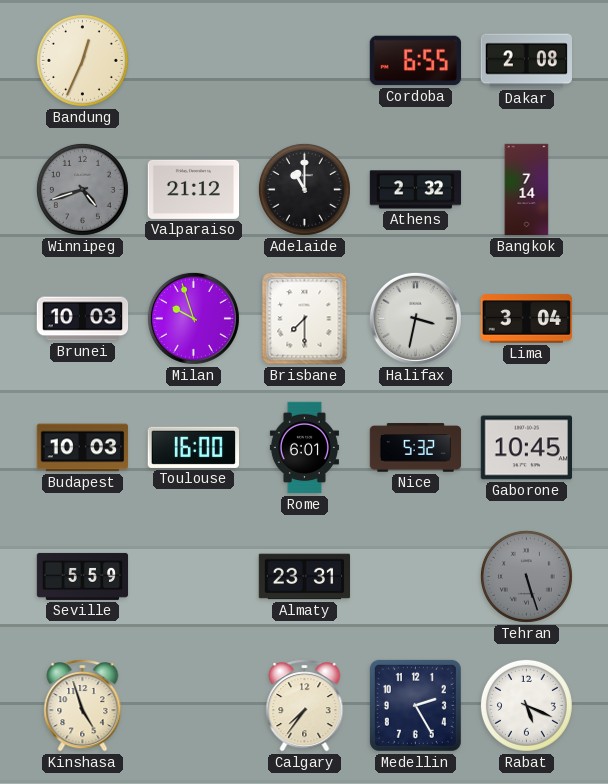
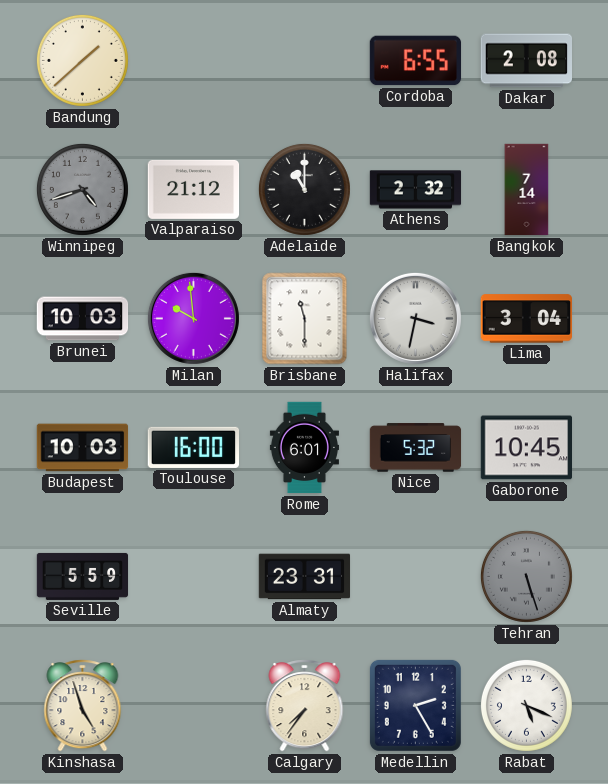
Bandung: 12:34 -> 1:38
Milan: 9:57 -> 9:59
Brisbane: 7:30 -> 11:30
